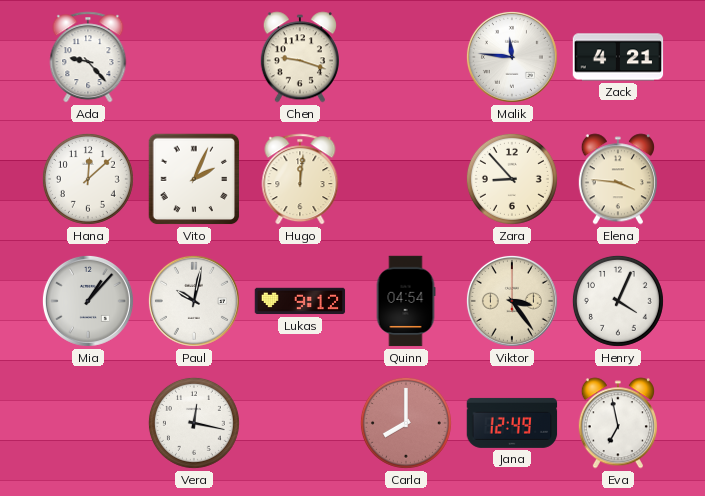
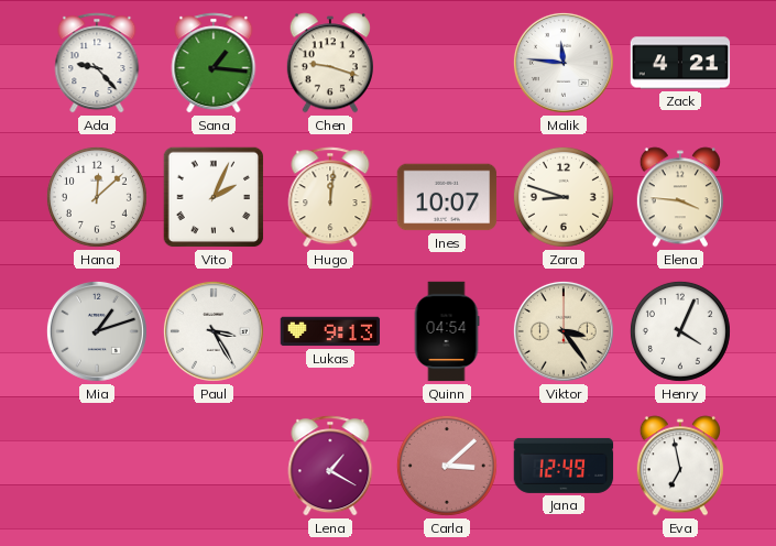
Sana: none -> 1:16
Ines: none -> 10:07
Zara: 8:53 -> 8:48
Mia: 1:07 -> 1:12
Paul: 10:02 -> 3:25
Lukas: 9:12 -> 9:13
Vera: 12:17 -> none
Lena: none -> 1:20
Carla: 8:00 -> 3:08
